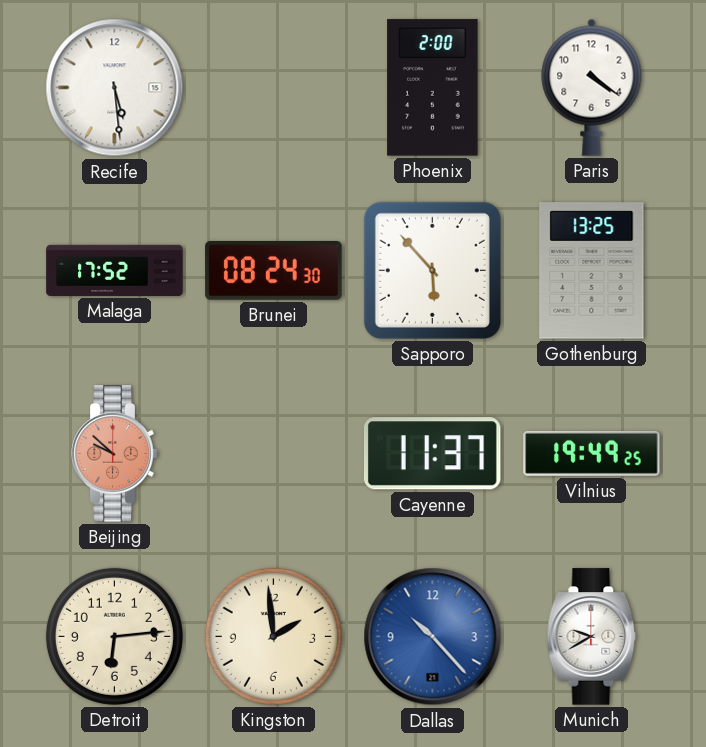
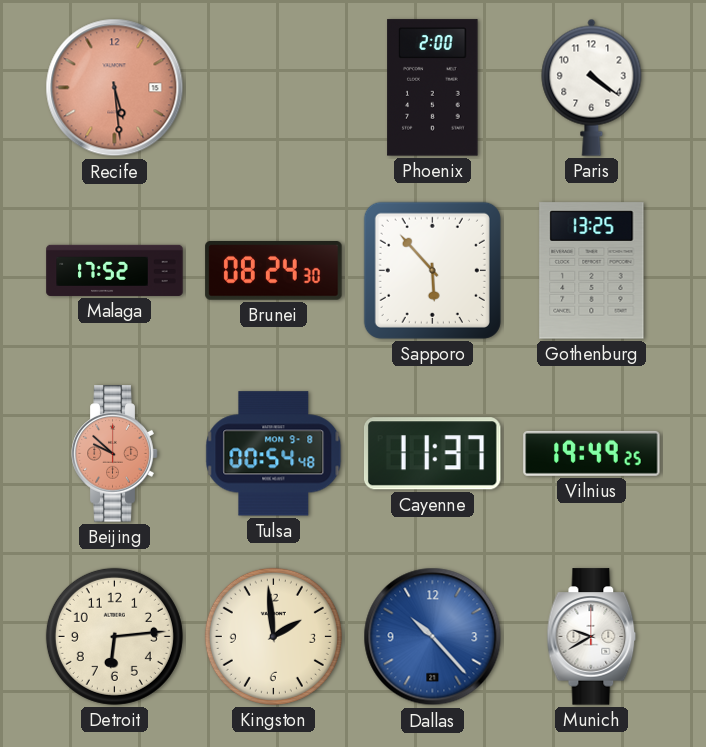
Recife dial: white -> salmon
Tulsa: none -> 00:54
